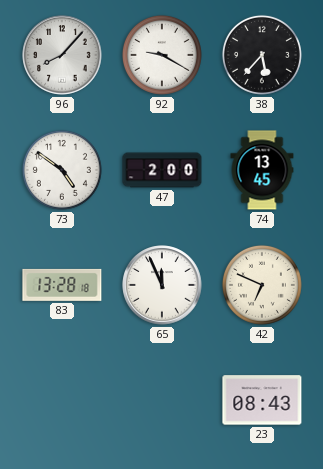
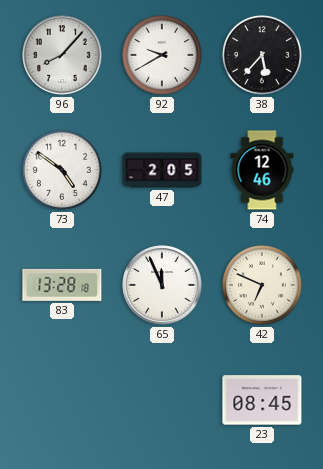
92: 9:20 -> 9:40
47: 2:00 -> 2:05
74: 13:45 -> 12:46
23: 08:43 -> 08:45
